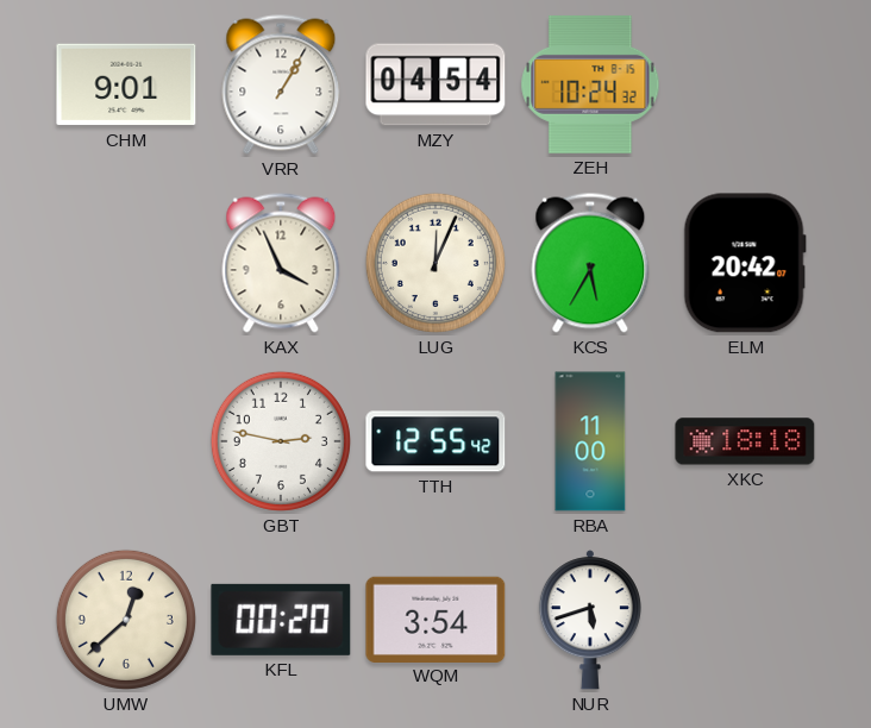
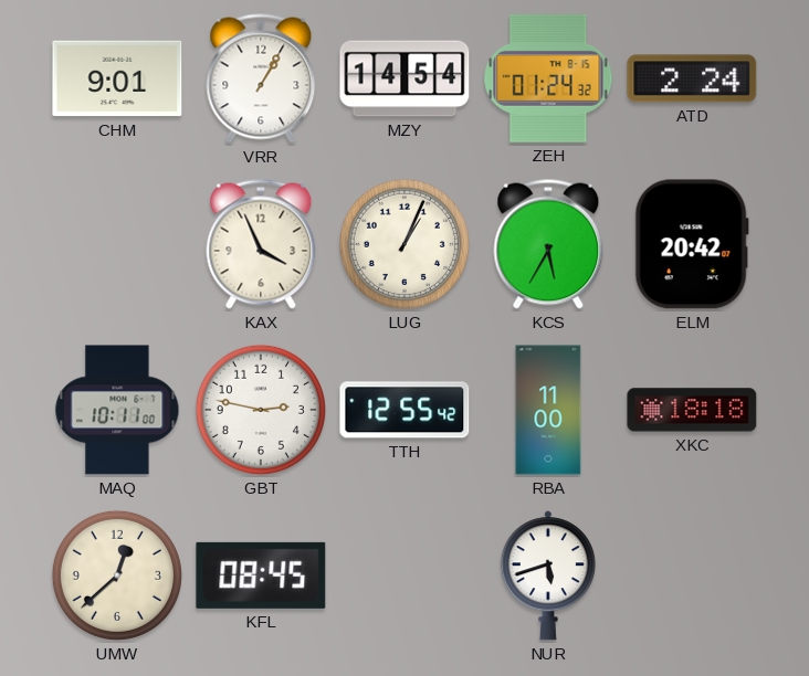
MZY: 04:54 -> 14:54
ZEH: 10:24 -> 01:24
ATD: none -> 2:24
LUG: 12:04 -> 1:04
MAQ: none -> 10:11
KFL: 00:20 -> 08:45
WQM: 3:54 -> none
